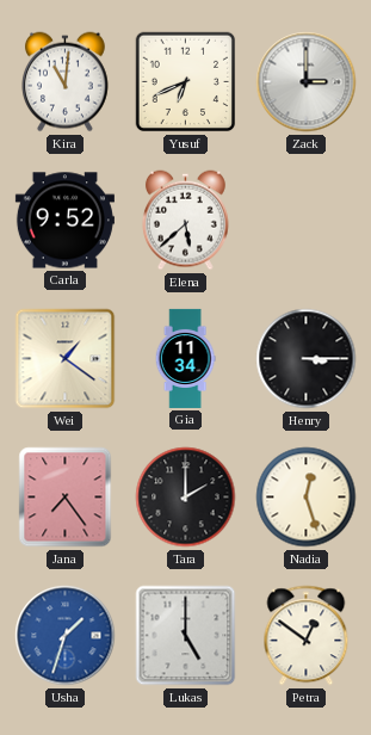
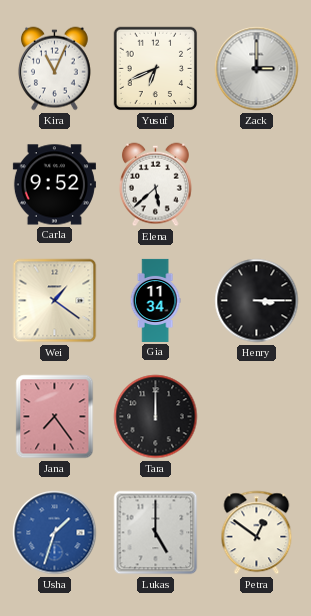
Kira: 11:01 -> 11:04
Tara: 2:00 -> 12:00
Nadia: 12:27 -> none
